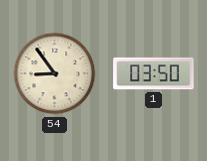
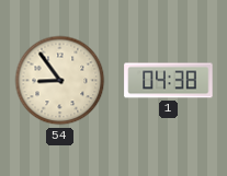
1: 03:50 -> 04:38
